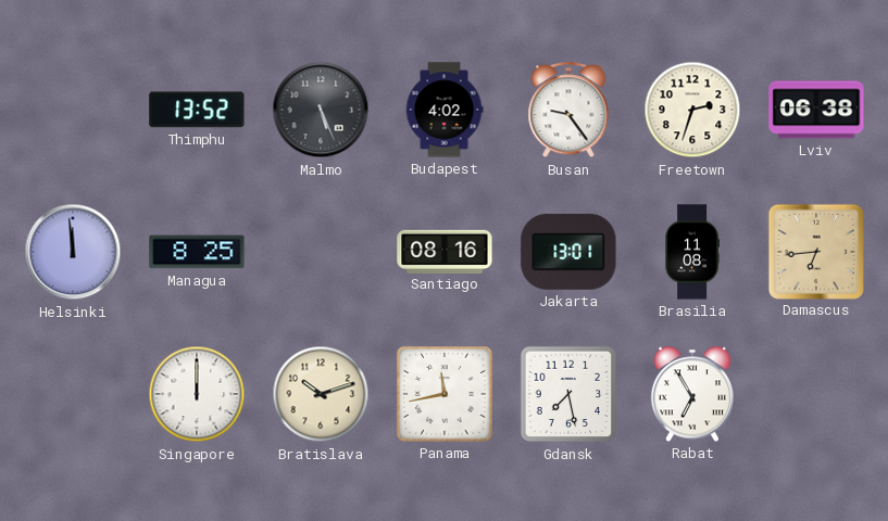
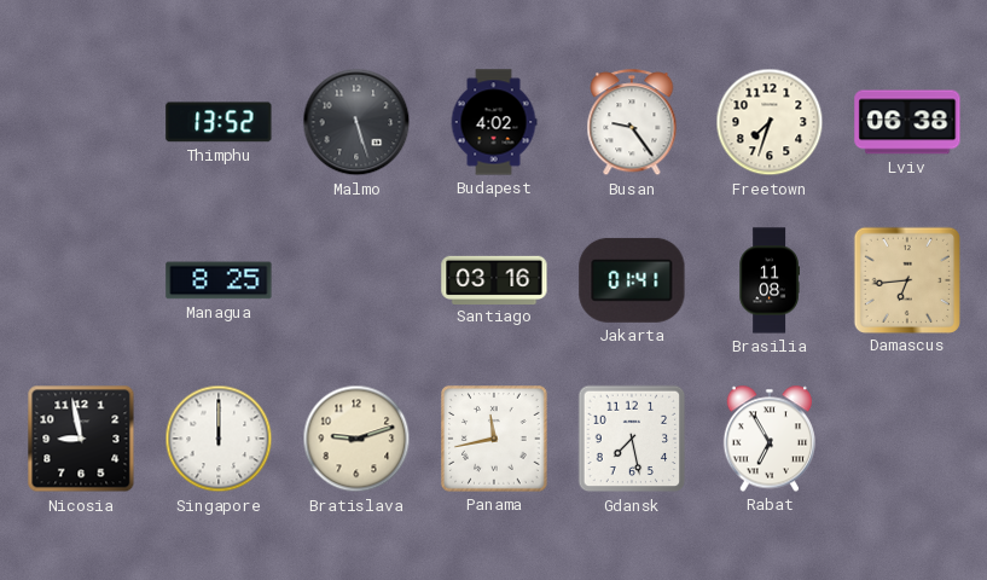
Malmo: 5:26 -> 5:27
Freetown: 2:33 -> 7:33
Helsinki: 11:59 -> none
Santiago: 08:16 -> 03:16
Jakarta: 13:01 -> 01:41
Nicosia: none -> 8:58
Bratislava: 10:12 -> 9:12
